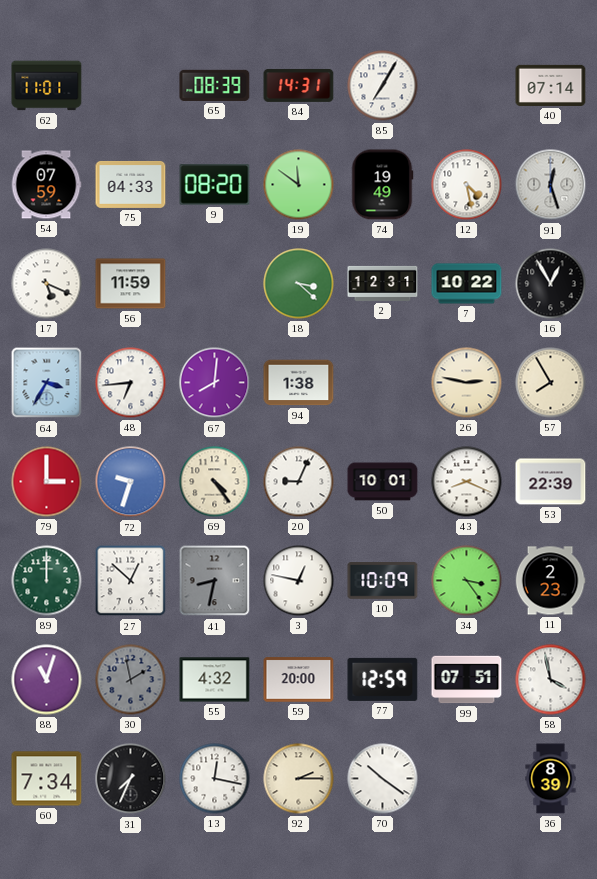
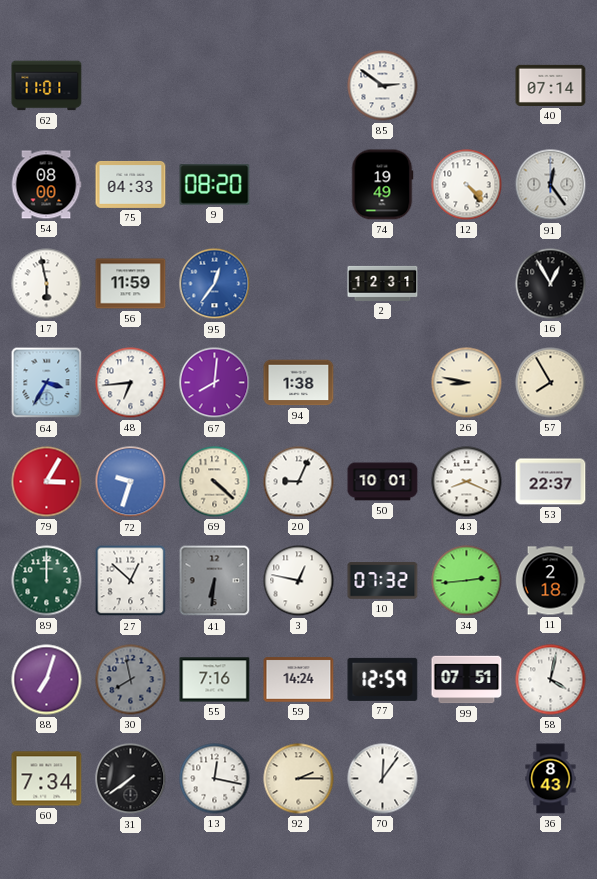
65: 08:39 -> none
84: 14:31 -> none
85: 7:05 -> 2:51
54: 07:59 -> 08:00
19: 11:51 -> none
12: 4:28 -> 4:23
91: 12:27 -> 12:24
17: 5:19 -> 5:58
95: none -> 12:36
18: 3:22 -> none
7: 10:22 -> none
26: 2:47 -> 8:47
79: 3:00 -> 3:05
69: 4:24 -> 4:22
53: 22:39 -> 22:37
41: 8:32 -> 6:31
10: 10:09 -> 07:32
34: 3:24 -> 2:44
11: 2:23 -> 2:18
88: 11:03 -> 7:03
30: 1:58 -> 7:58
55: 4:32 -> 7:16
59: 20:00 -> 14:24
58: 3:58 -> 4:02
31: 7:34 -> 7:39
70: 10:21 -> 12:06
36: 8:39 -> 8:43
